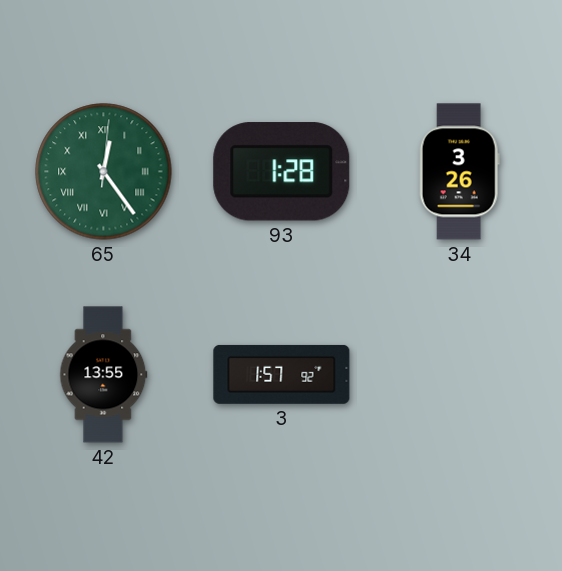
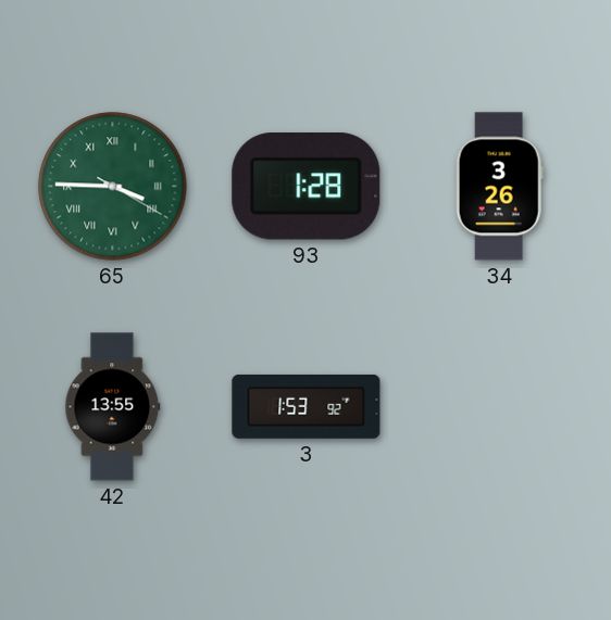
65: 12:24 -> 3:45
3: 1:57 -> 1:53
